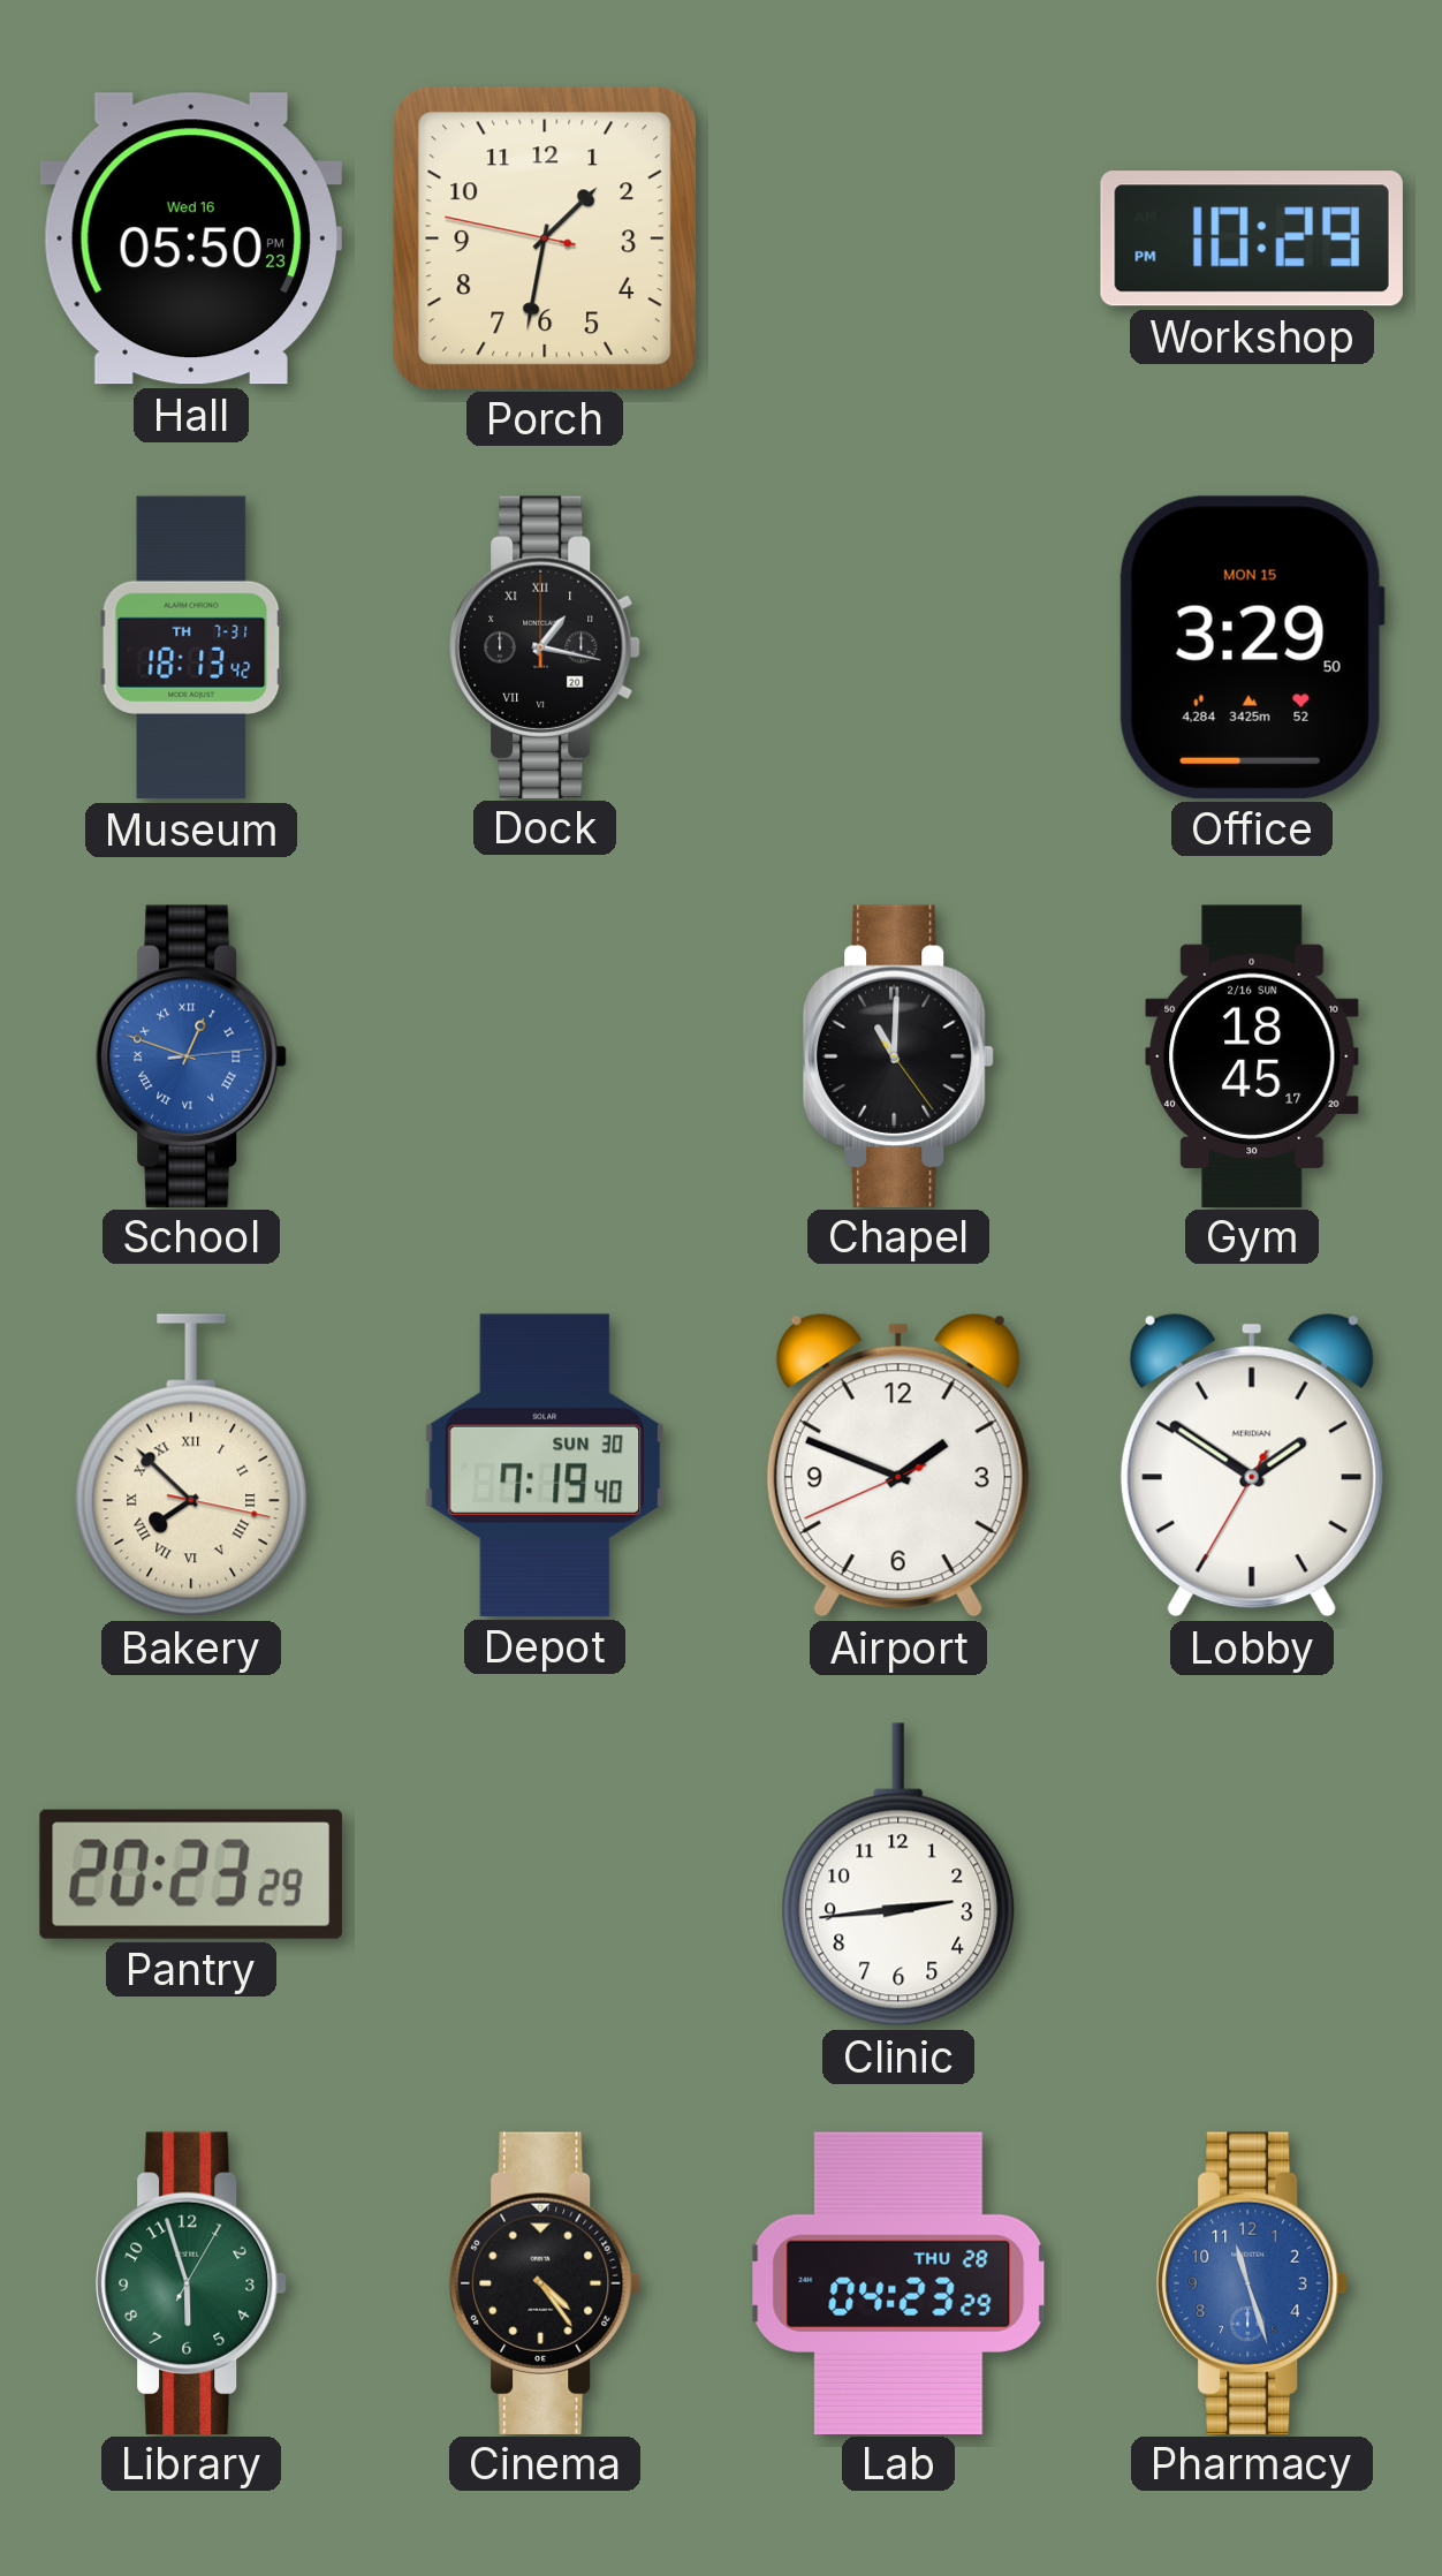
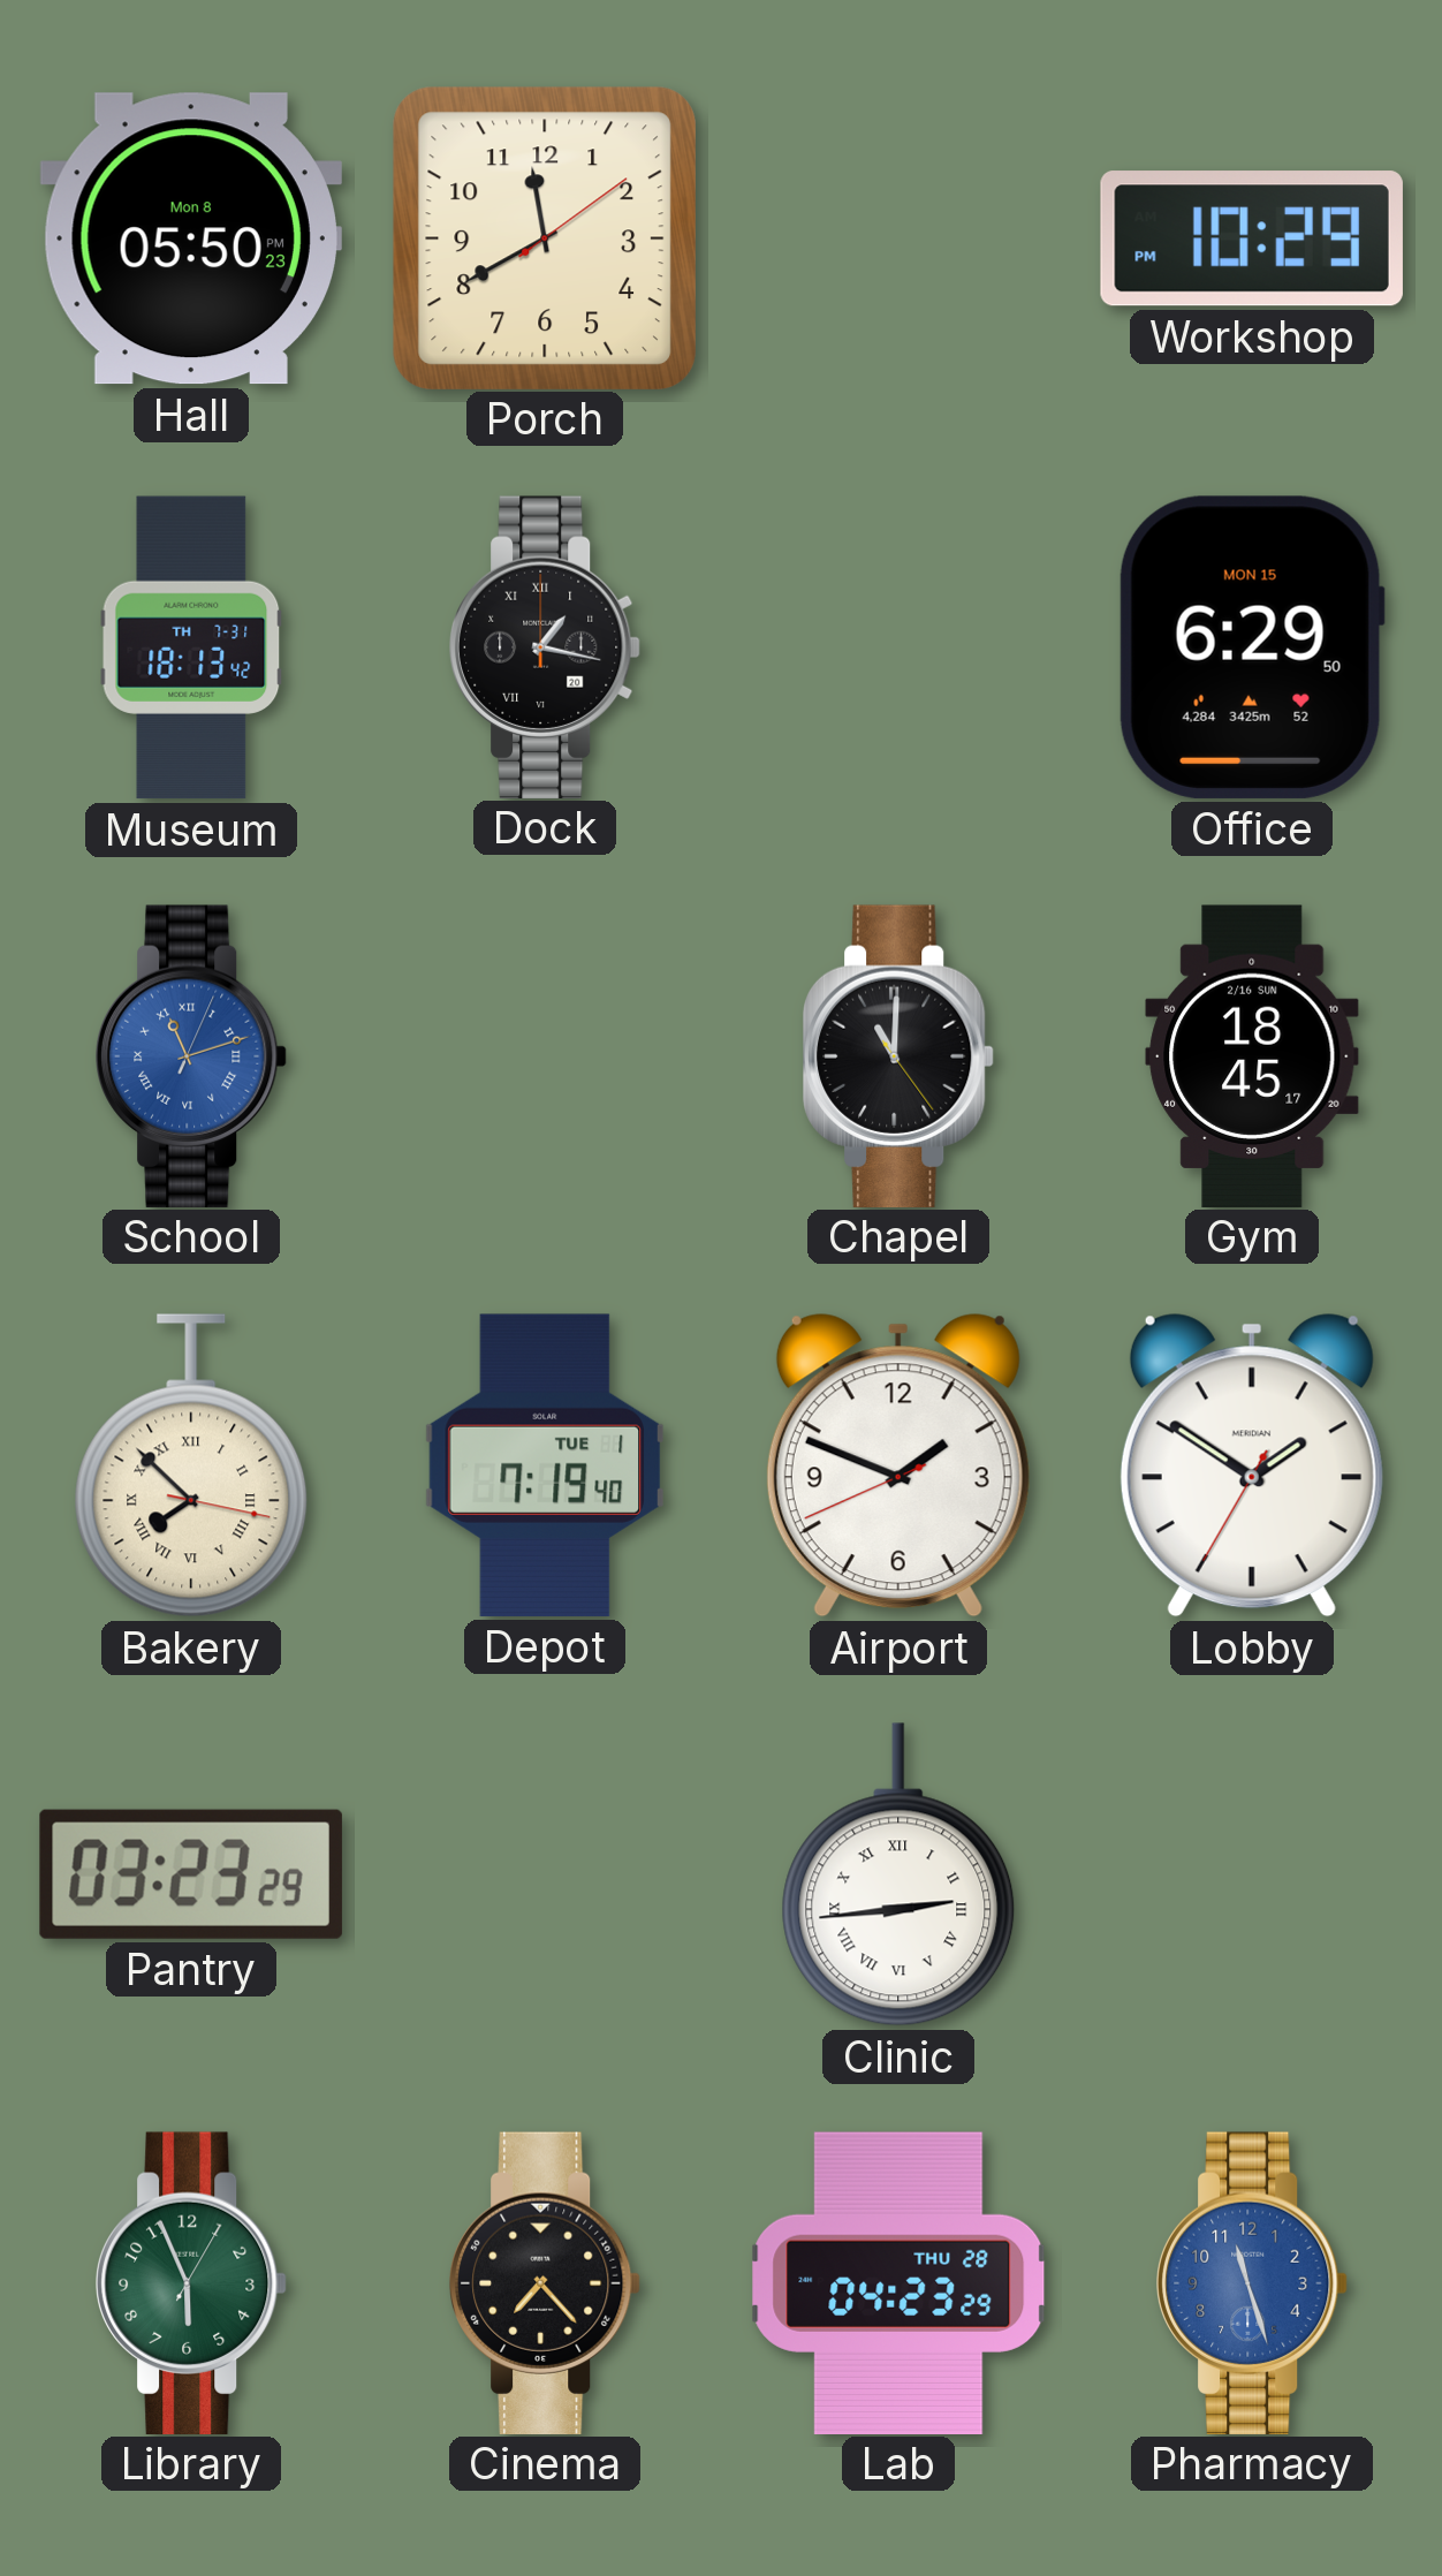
Hall date: Wed 16 -> Mon 8
Porch: 1:31 -> 11:40
Office: 3:29 -> 6:29
School: 12:48 -> 11:12
Depot date: SUN 30 -> TUE 1
Pantry: 20:23 -> 03:23
Clinic numerals: Arabic -> Roman
Library: 5:57 -> 5:56
Cinema: 4:24 -> 7:23
